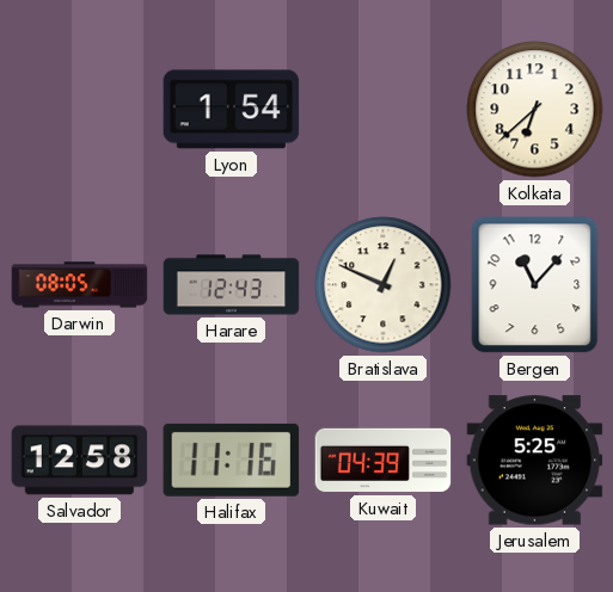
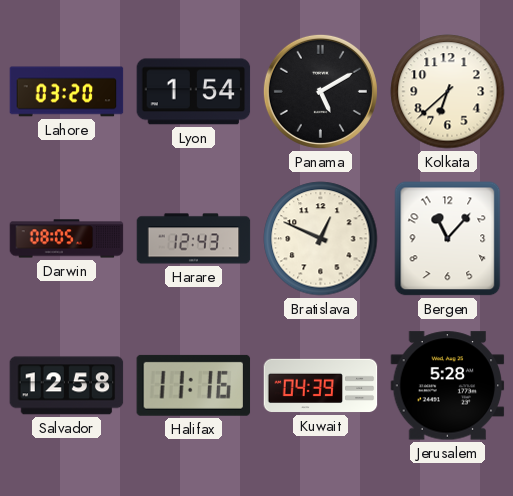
Lahore: none -> 03:20
Panama: none -> 5:10
Jerusalem: 5:25 -> 5:28
